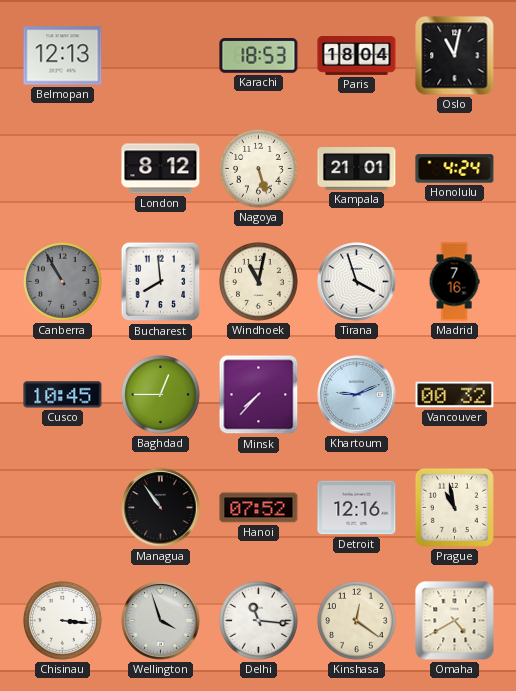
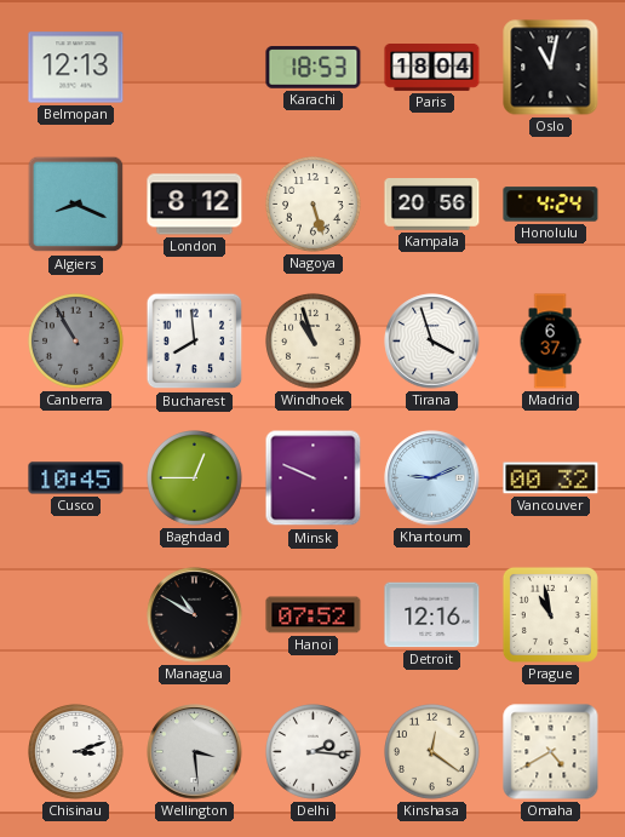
Algiers: none -> 8:19
Kampala: 21:01 -> 20:56
Windhoek: 11:02 -> 10:57
Madrid: 7:16 -> 6:37
Minsk: 7:37 -> 9:49
Managua: 10:54 -> 10:50
Chisinau: 3:16 -> 3:12
Wellington: 3:57 -> 3:29
Delhi: 11:16 -> 2:16
